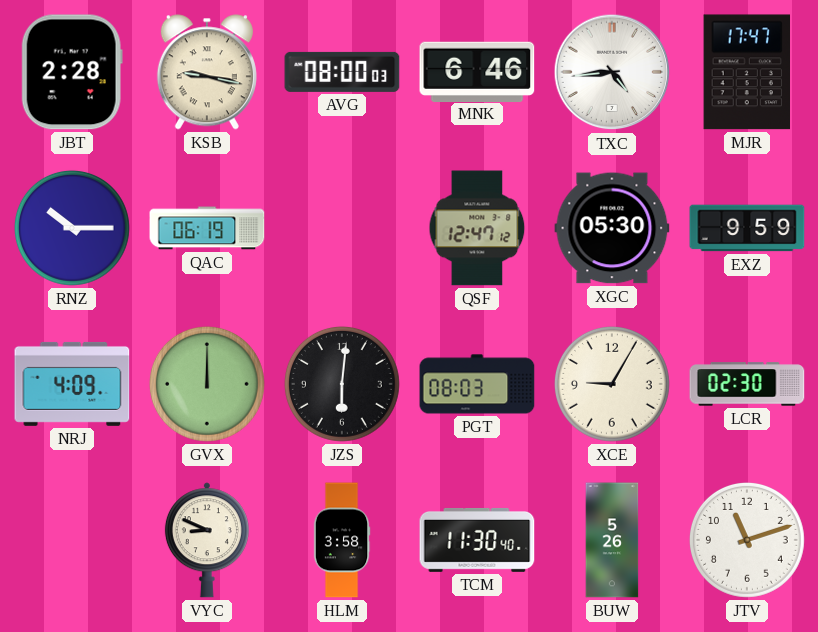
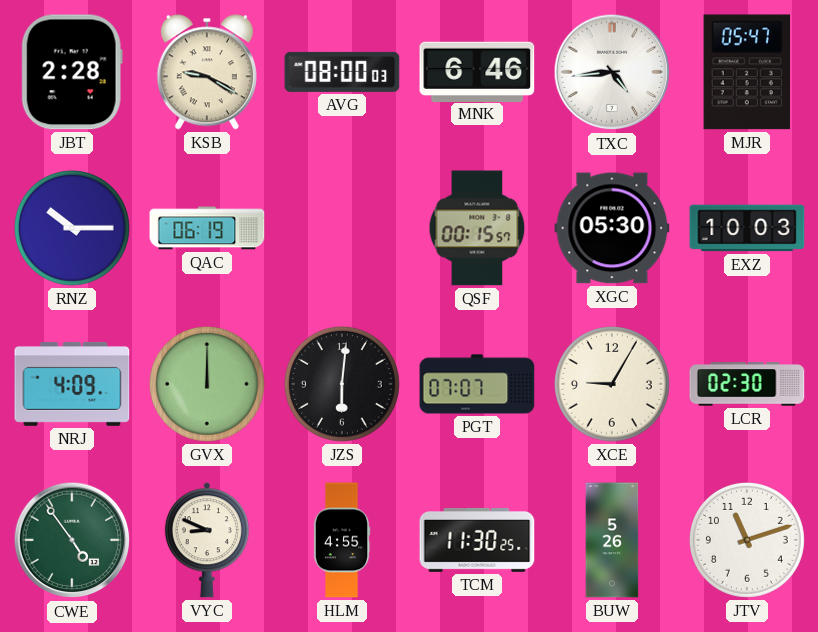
KSB: 9:17 -> 9:20
MJR: 17:47 -> 05:47
QSF: 12:47 -> 00:15
EXZ: 9:59 -> 10:03
PGT: 08:03 -> 07:07
CWE: none -> 4:54
HLM: 3:58 -> 4:55
TCM: 11:30:40 -> 11:30:25
